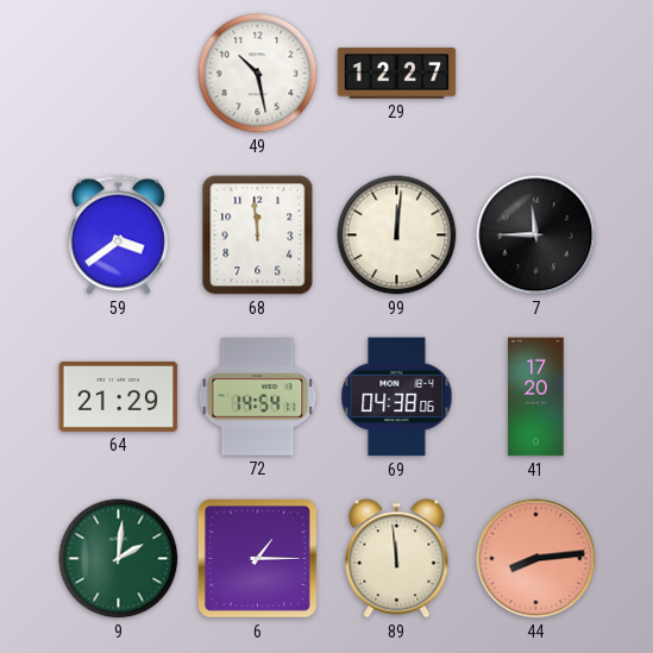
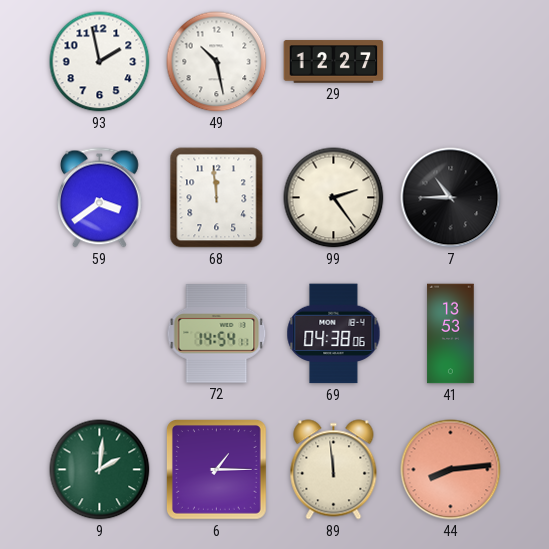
93: none -> 1:58
99: 12:01 -> 2:24
7: 11:45 -> 10:45
64: 21:29 -> none
41: 17:20 -> 13:53
